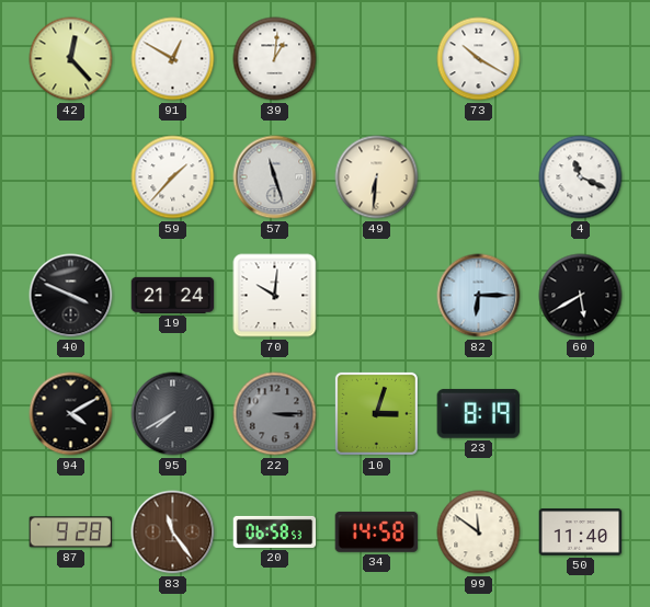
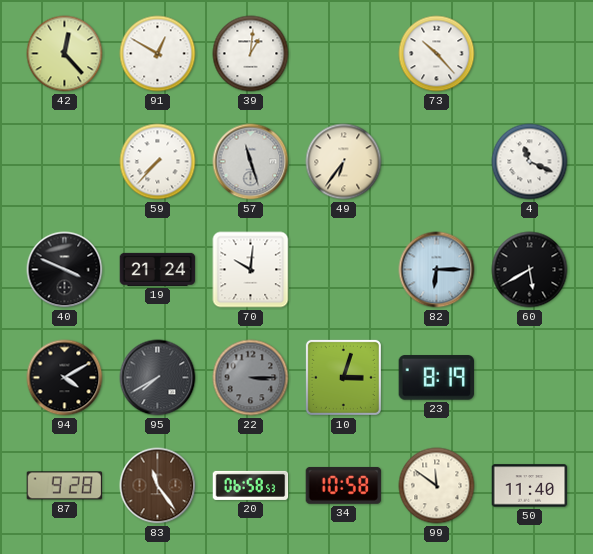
73: 10:20 -> 10:23
59: 1:37 -> 7:37
49: 6:31 -> 6:36
34: 14:58 -> 10:58
